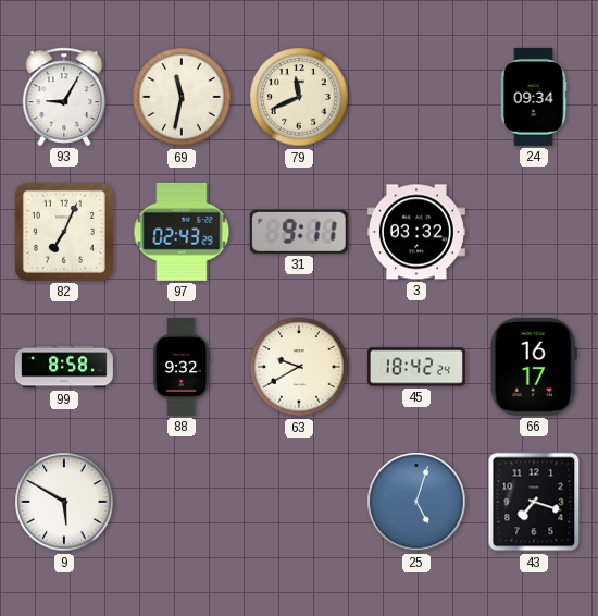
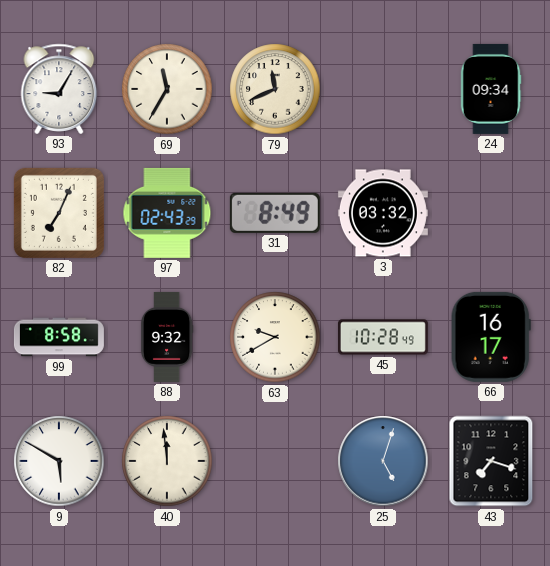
69: 11:32 -> 11:35
31: 9:11 -> 8:49
45: 18:42 -> 10:28
40: none -> 11:59
